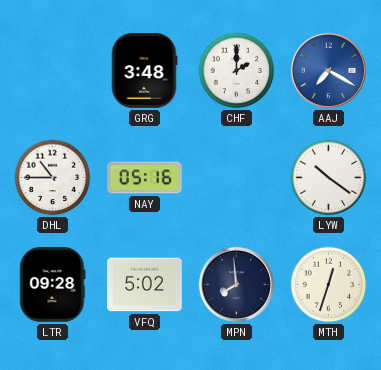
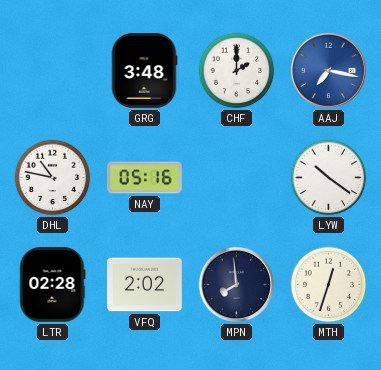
AAJ: 7:20 -> 7:17
DHL: 10:45 -> 10:47
LTR: 09:28 -> 02:28
VFQ: 5:02 -> 2:02
